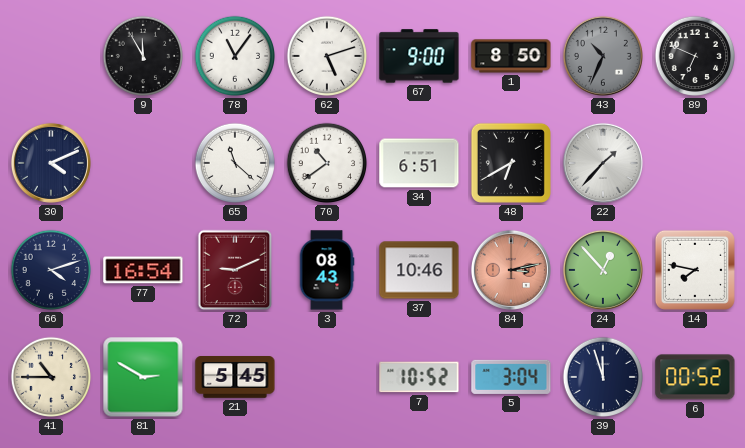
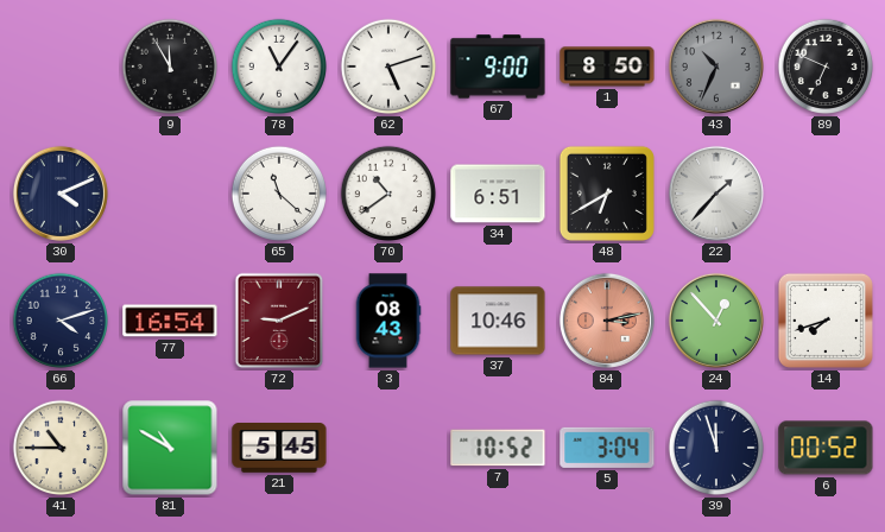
14: 7:47 -> 7:42
81: 2:50 -> 10:50
